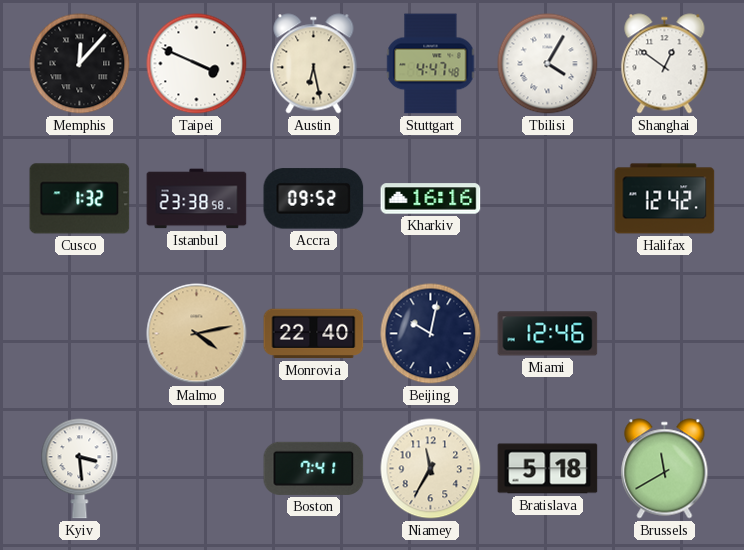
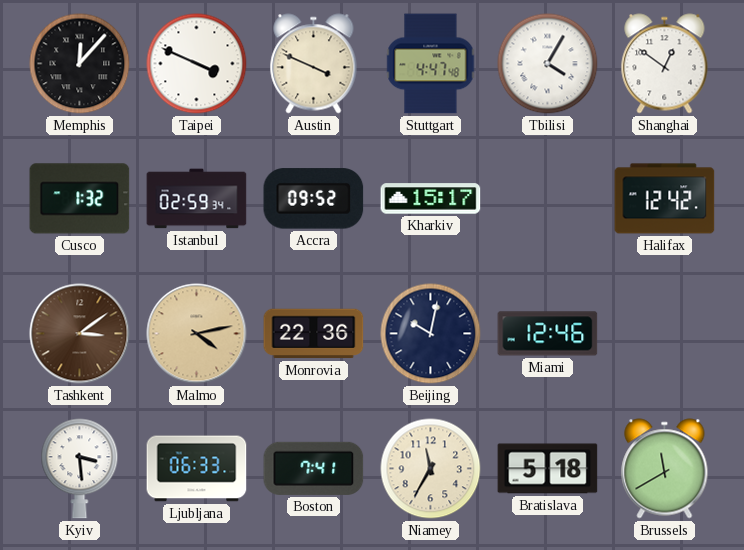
Austin: 6:28 -> 3:49
Istanbul: 23:38 -> 02:59
Kharkiv: 16:16 -> 15:17
Tashkent: none -> 3:09
Monrovia: 22:40 -> 22:36
Ljubljana: none -> 06:33
